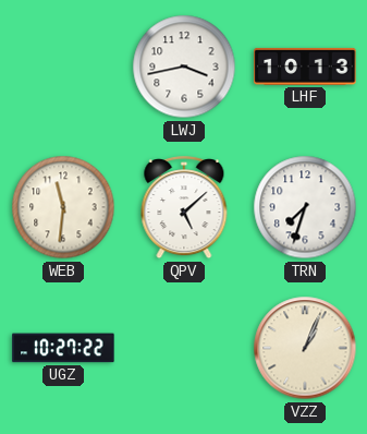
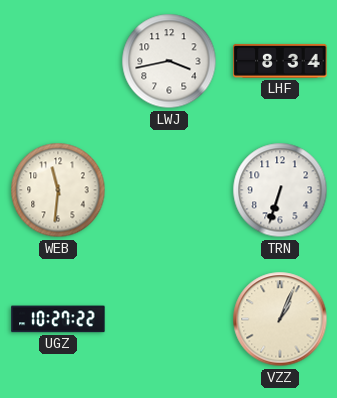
LHF: 10:13 -> 8:34
QPV: 5:08 -> none
TRN: 7:33 -> 6:33
